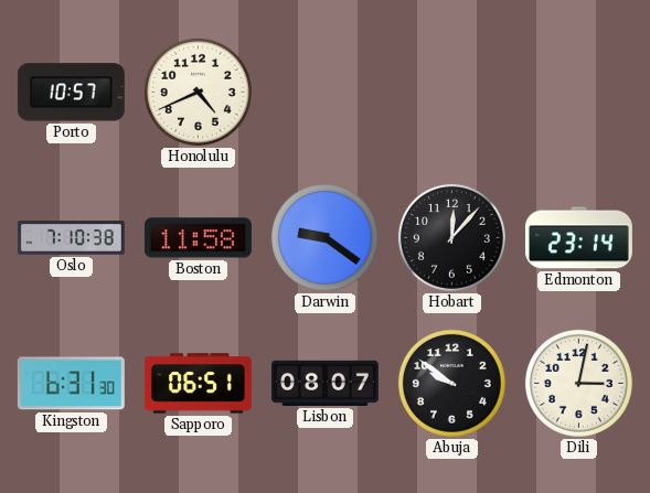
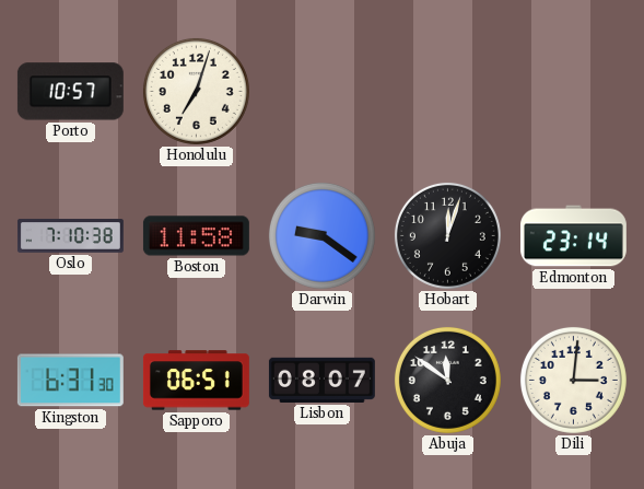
Honolulu: 4:41 -> 7:03
Hobart: 12:07 -> 12:03
Abuja: 9:51 -> 11:51
Dili: 3:02 -> 3:01
